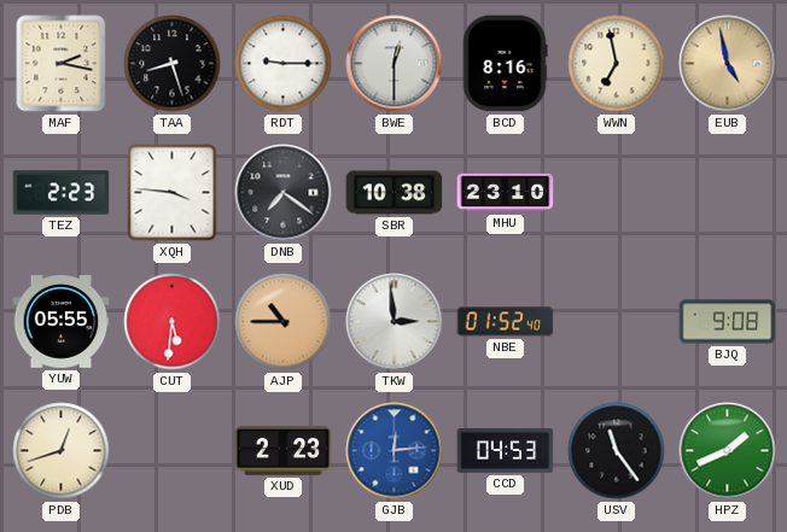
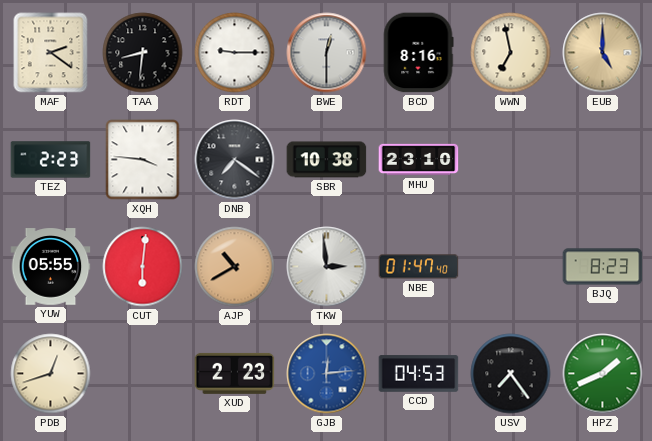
MAF: 2:17 -> 2:21
TAA: 8:27 -> 8:31
EUB: 4:58 -> 5:00
CUT: 5:31 -> 6:01
AJP: 10:45 -> 10:40
NBE: 01:52 -> 01:47
BJQ: 9:08 -> 8:23
USV: 11:24 -> 7:24
